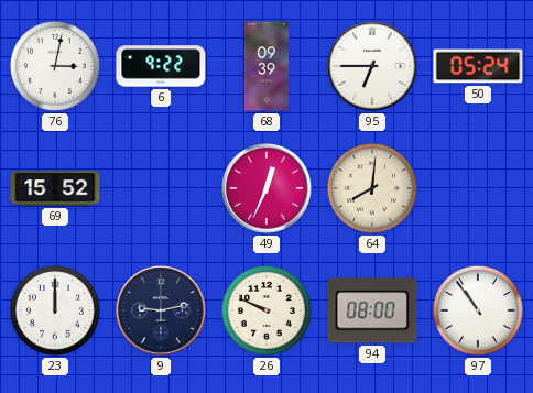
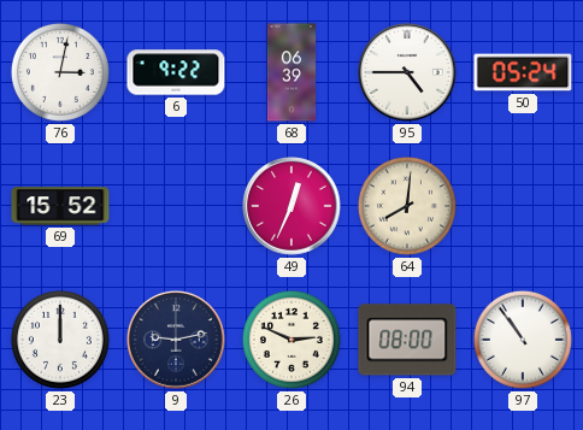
68: 09:39 -> 06:39
95: 6:45 -> 4:45
26: 9:49 -> 2:49
